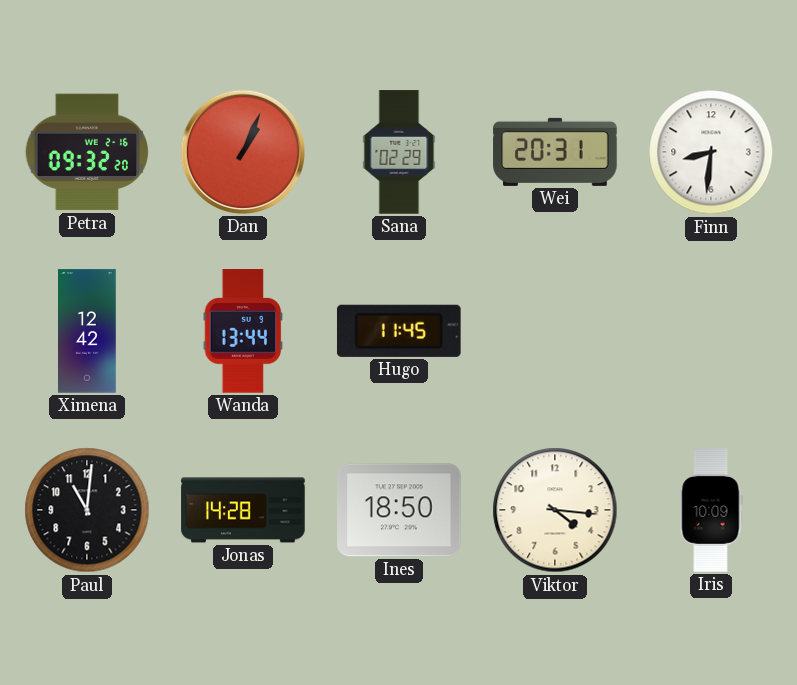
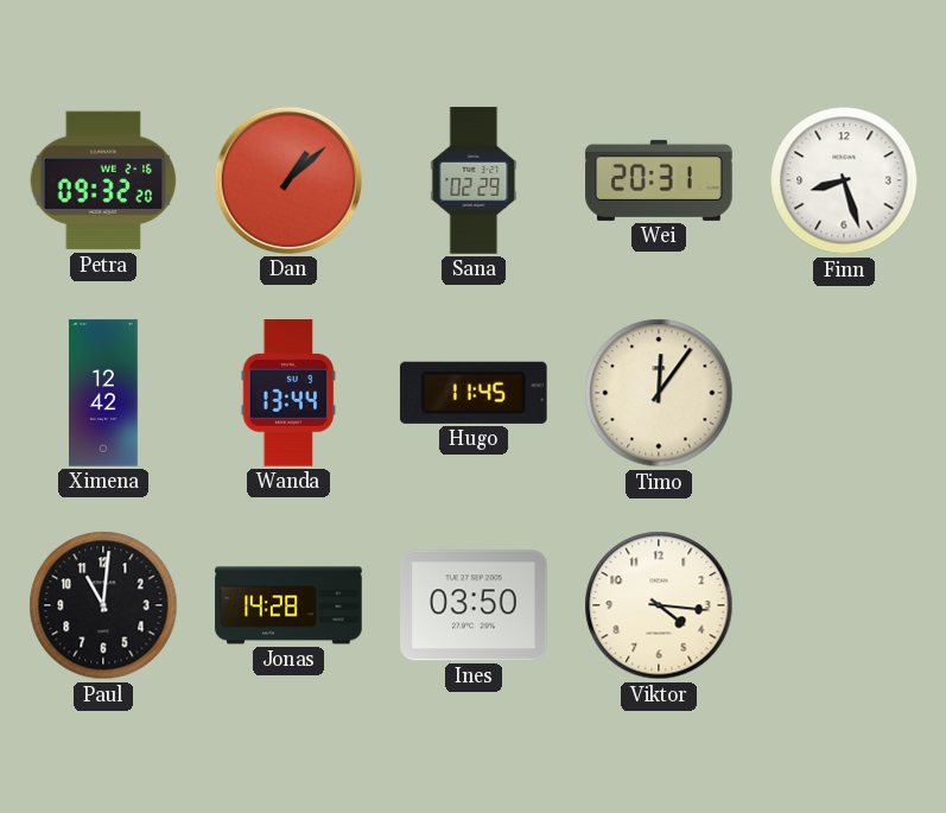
Dan: 1:04 -> 1:08
Finn: 8:31 -> 8:27
Timo: none -> 12:06
Ines: 18:50 -> 03:50
Iris: 10:09 -> none
